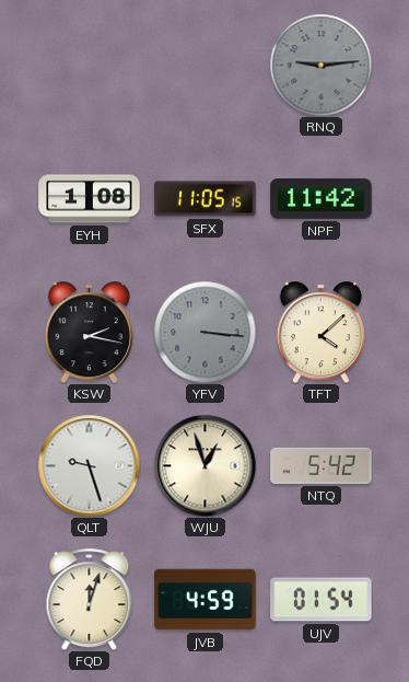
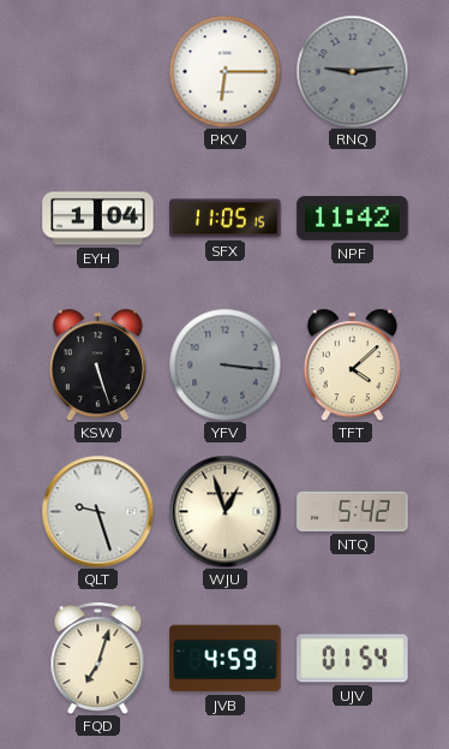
PKV: none -> 6:15
EYH: 1:08 -> 1:04
KSW: 2:17 -> 5:27
FQD: 12:03 -> 7:03
